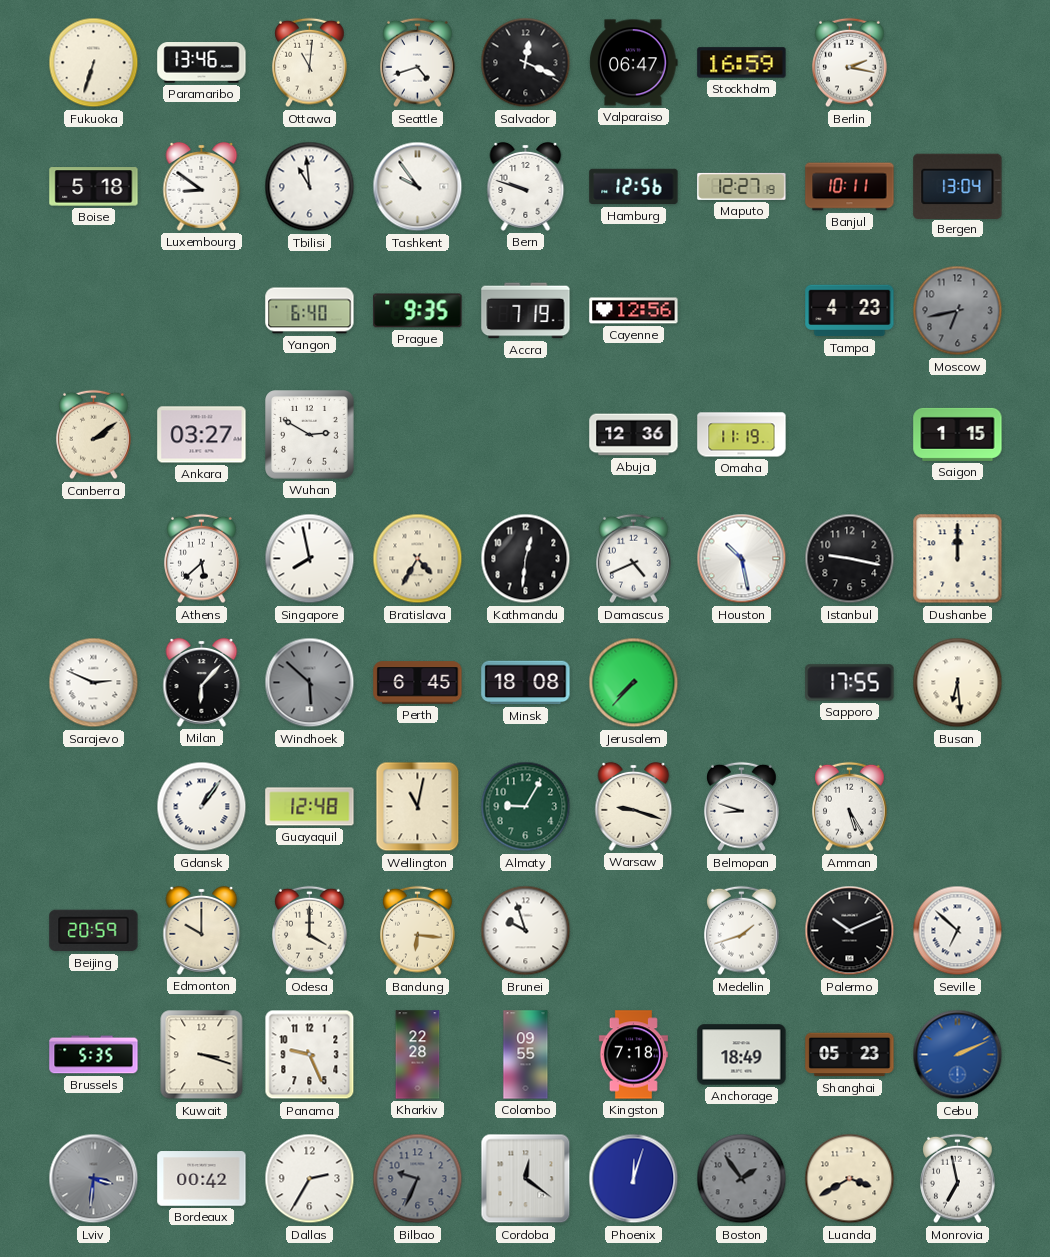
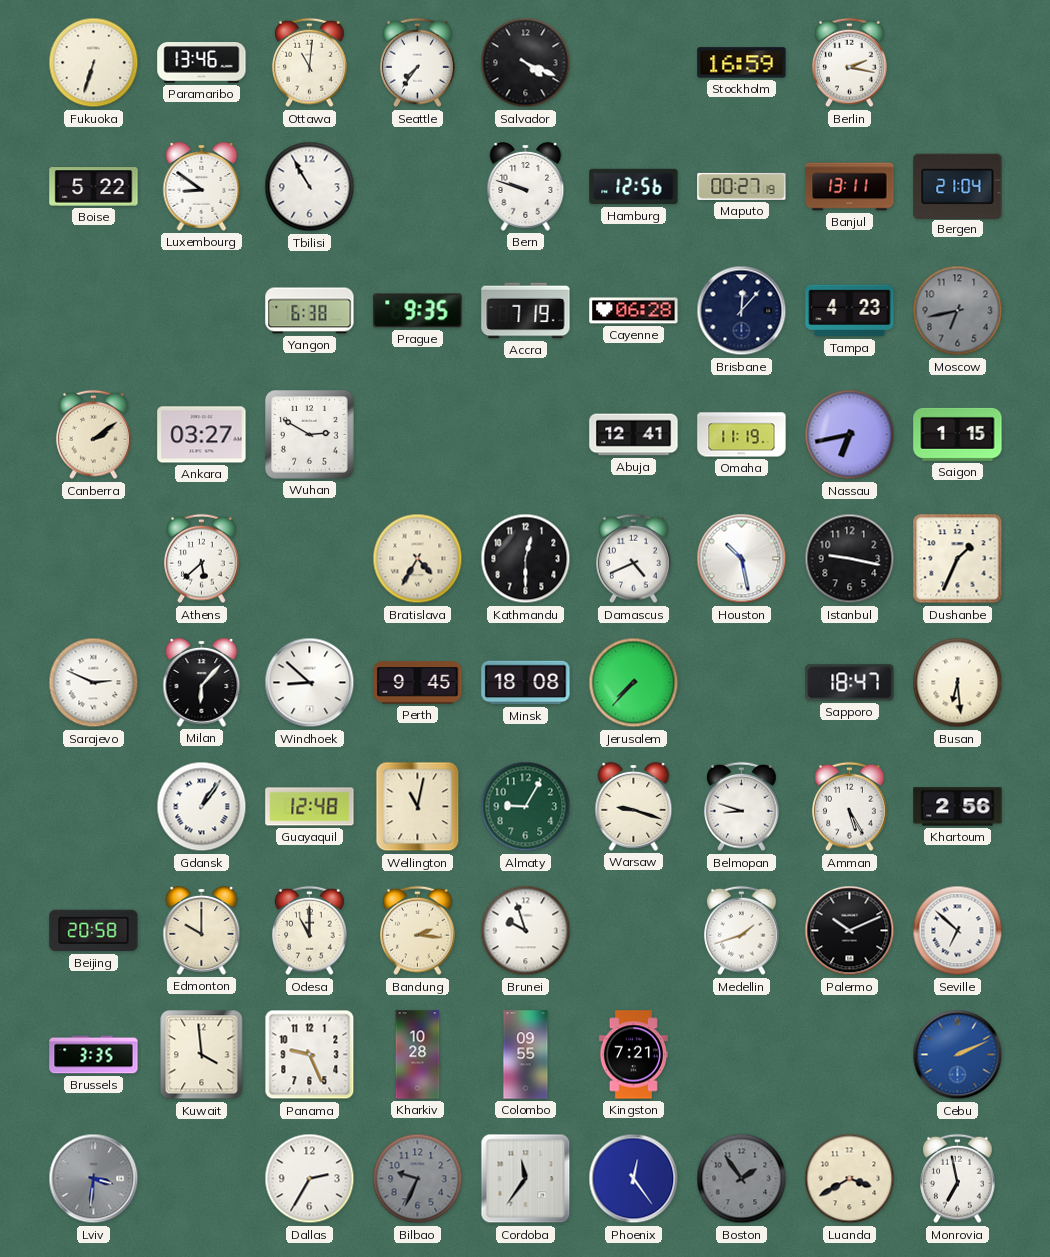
Seattle: 4:42 -> 7:36
Salvador: 12:19 -> 4:19
Valparaiso: 06:47 -> none
Boise: 5:18 -> 5:22
Tbilisi: 10:59 -> 10:55
Tashkent: 9:54 -> none
Maputo: 12:27 -> 00:27
Banjul: 10:11 -> 13:11
Bergen: 13:04 -> 21:04
Yangon: 6:40 -> 6:38
Cayenne: 12:56 -> 06:28
Brisbane: none -> 12:07
Abuja: 12:36 -> 12:41
Nassau: none -> 6:43
Singapore: 7:58 -> none
Kathmandu: 12:31 -> 12:30
Dushanbe: 12:00 -> 1:34
Windhoek: 5:52 -> 8:52
Windhoek dial: grey -> white
Perth: 6:45 -> 9:45
Sapporo: 17:55 -> 18:47
Khartoum: none -> 2:56
Beijing: 20:59 -> 20:58
Odesa: 4:00 -> 11:00
Bandung: 6:16 -> 2:16
Brussels: 5:35 -> 3:35
Kuwait: 3:18 -> 3:59
Kharkiv: 22:28 -> 10:28
Kingston: 7:18 -> 7:21
Anchorage: 18:49 -> none
Shanghai: 05:23 -> none
Bordeaux: 00:42 -> none
Cordoba: 12:21 -> 11:36
Phoenix: 12:03 -> 12:24
